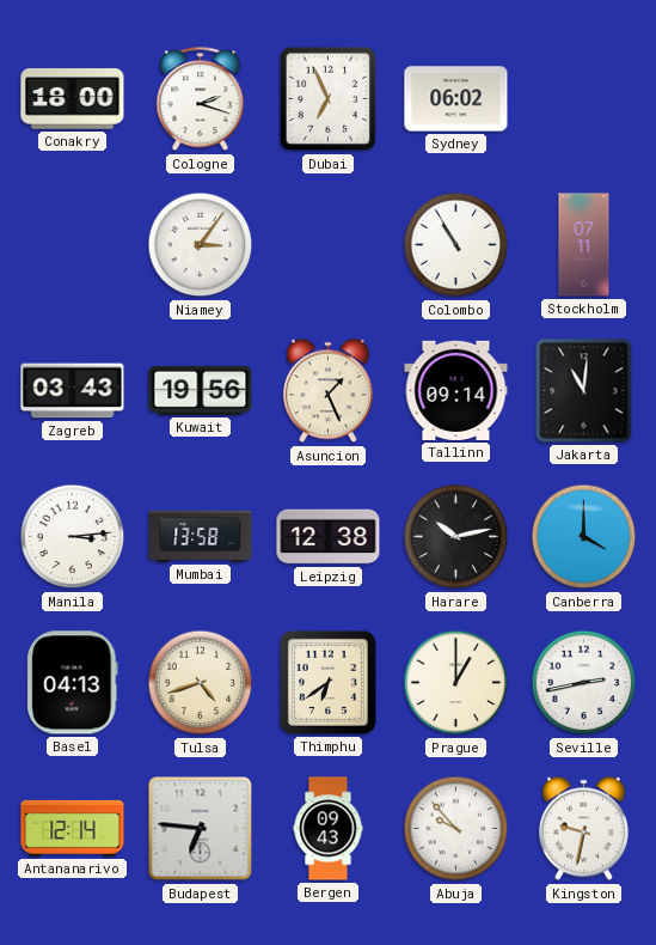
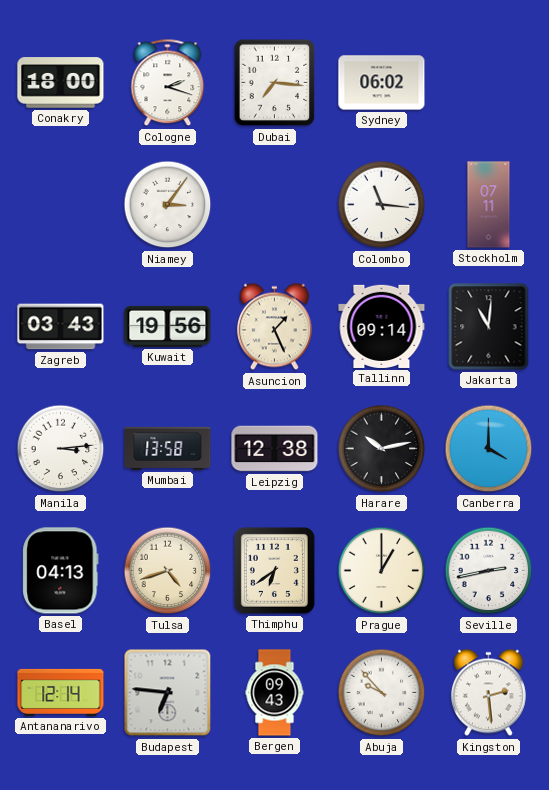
Dubai: 6:56 -> 7:16
Colombo: 10:55 -> 11:16
Kingston: 9:32 -> 2:29
